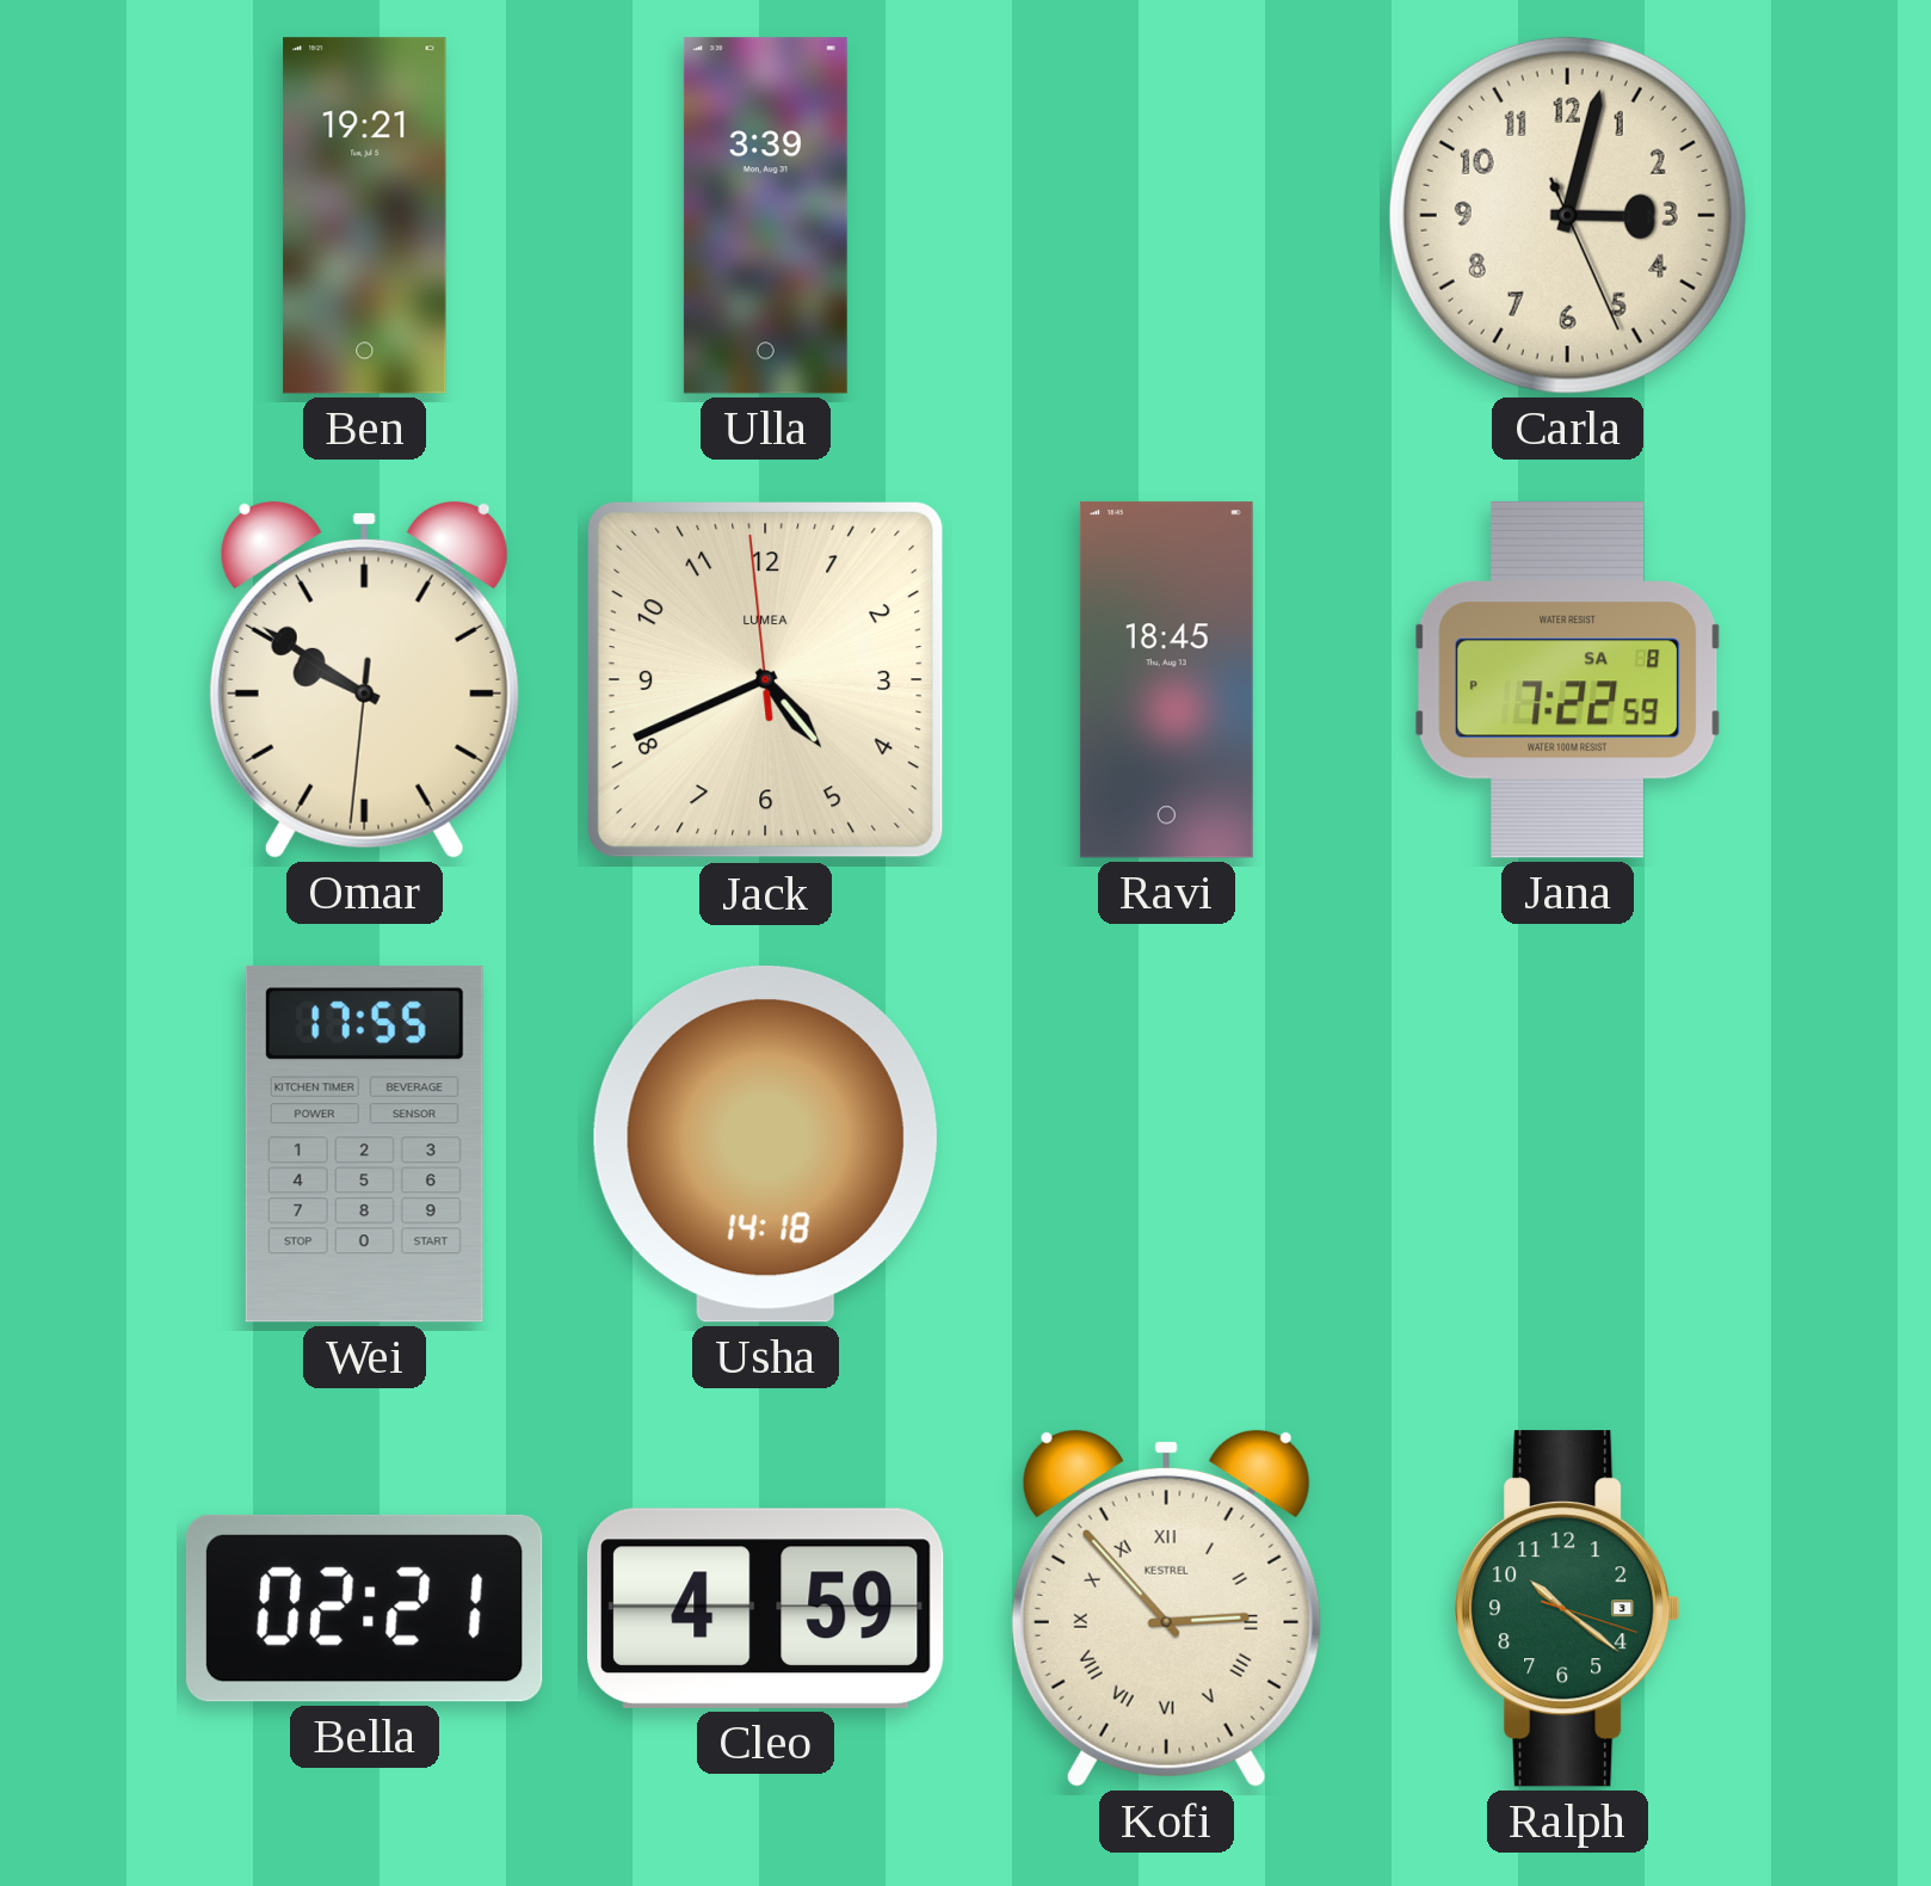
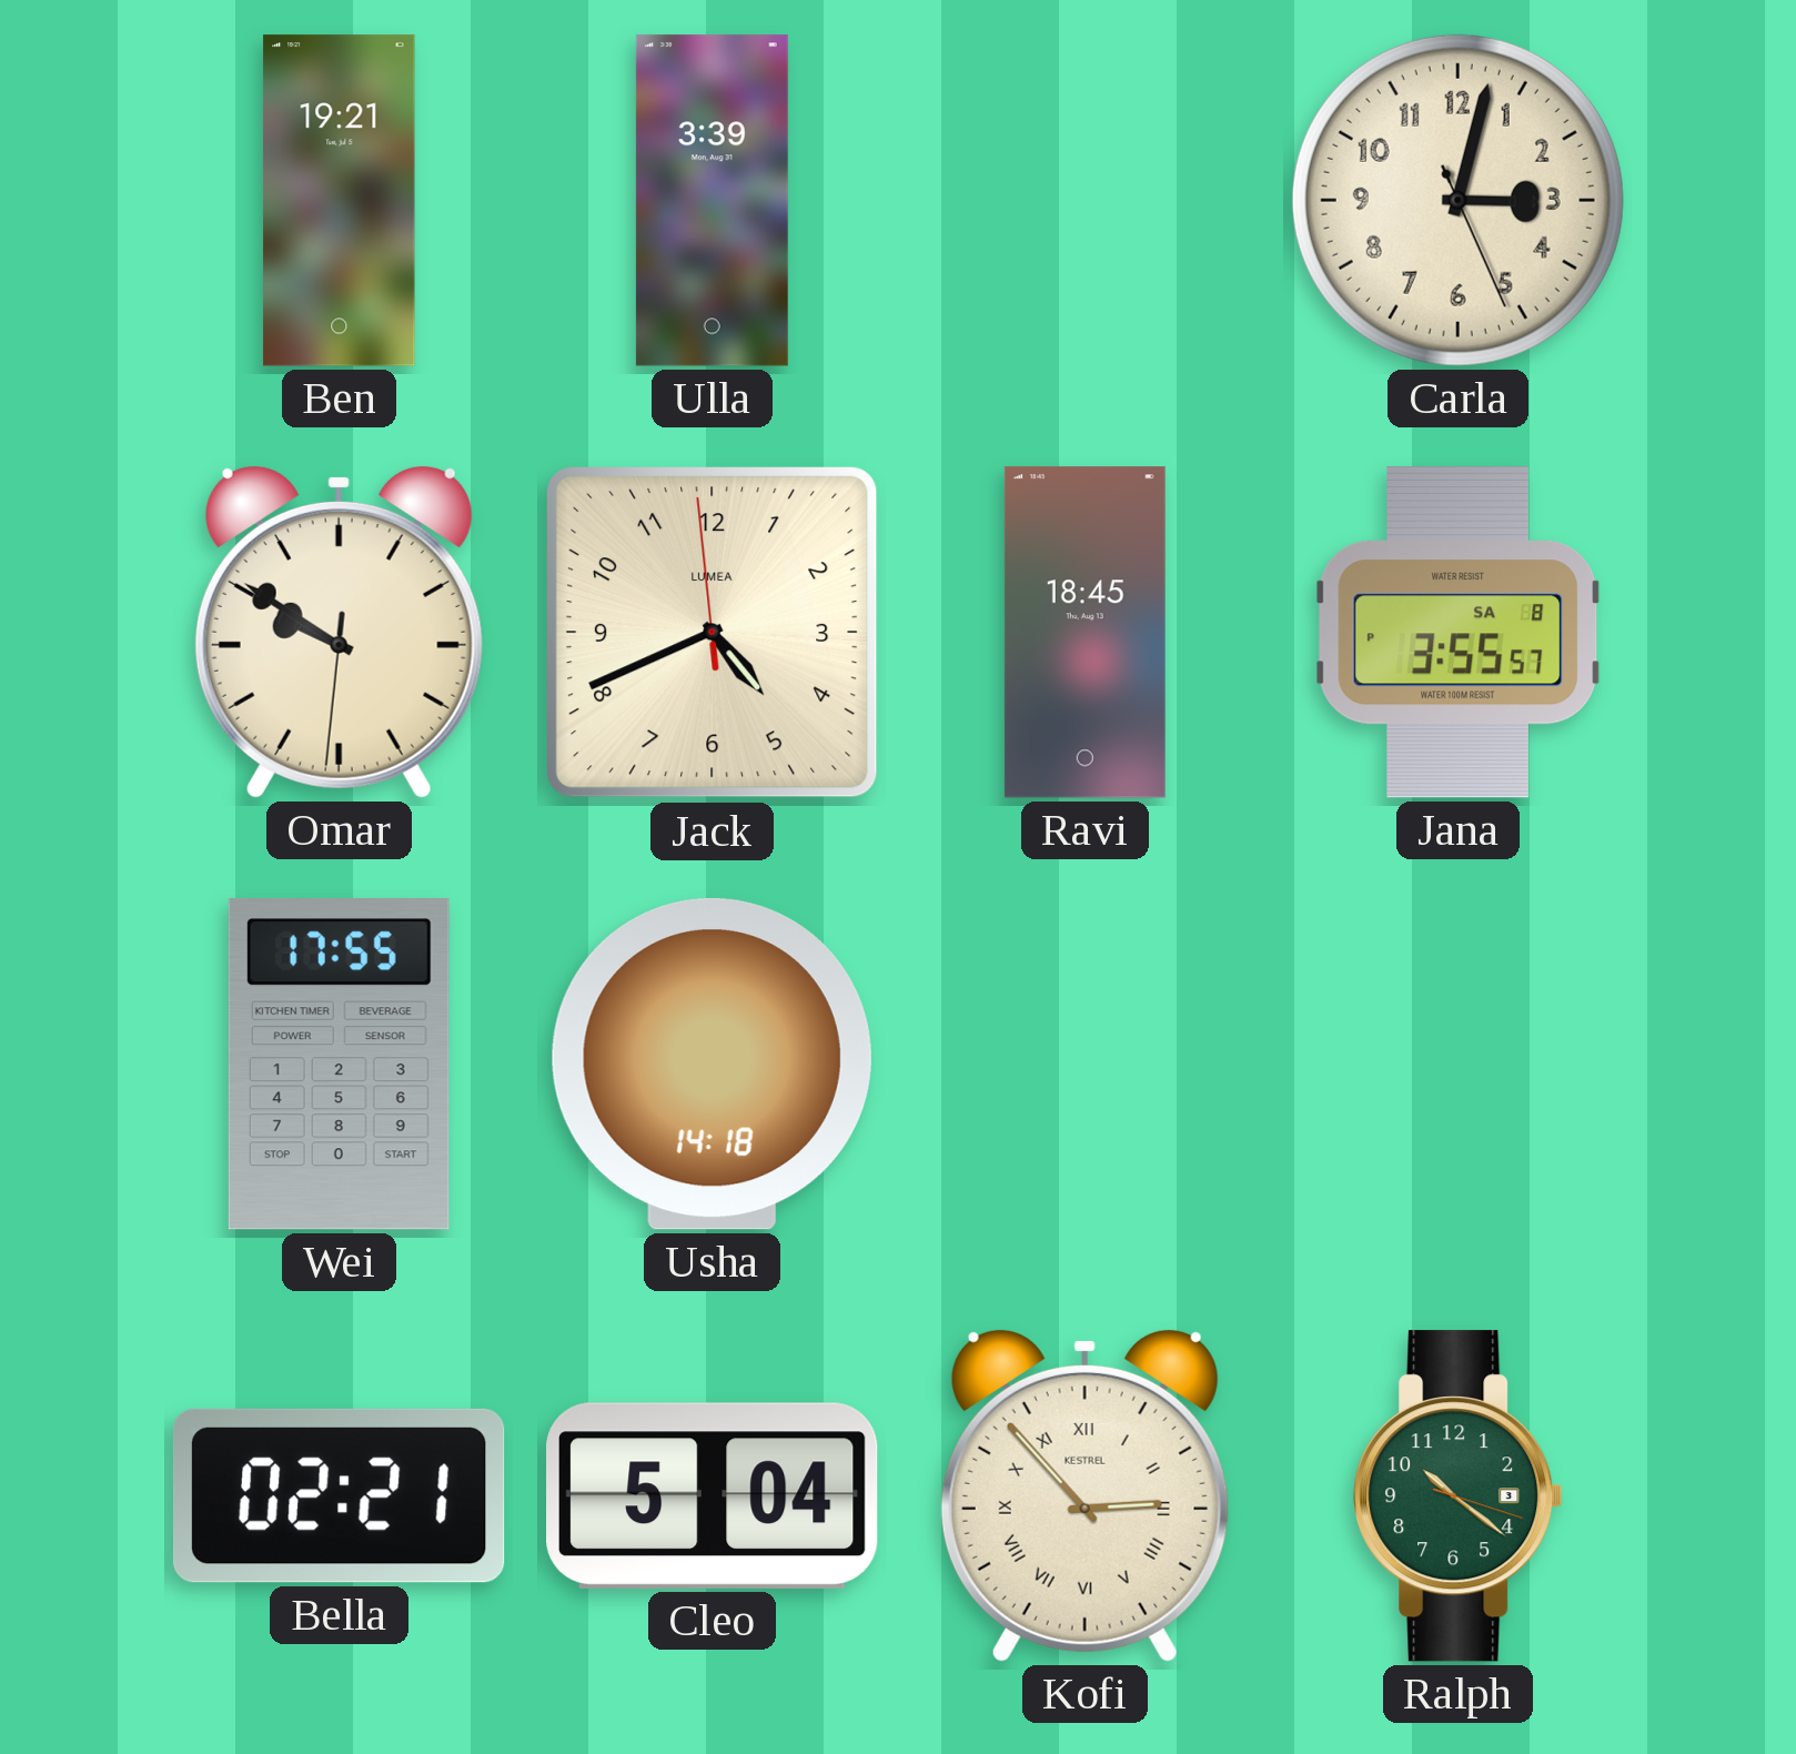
Jana: 7:22 -> 3:55
Cleo: 4:59 -> 5:04
